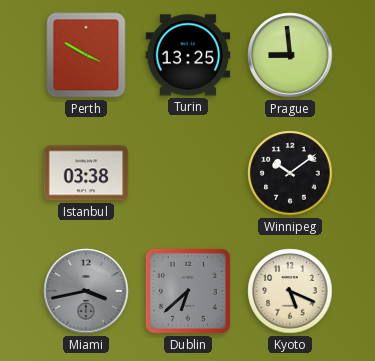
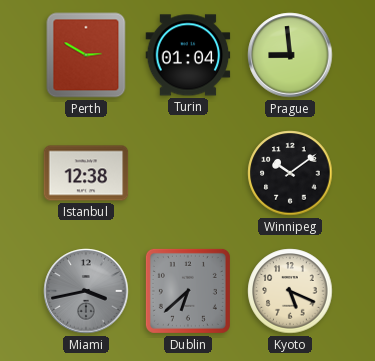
Perth: 3:50 -> 2:50
Turin: 13:25 -> 01:04
Istanbul: 03:38 -> 12:38
